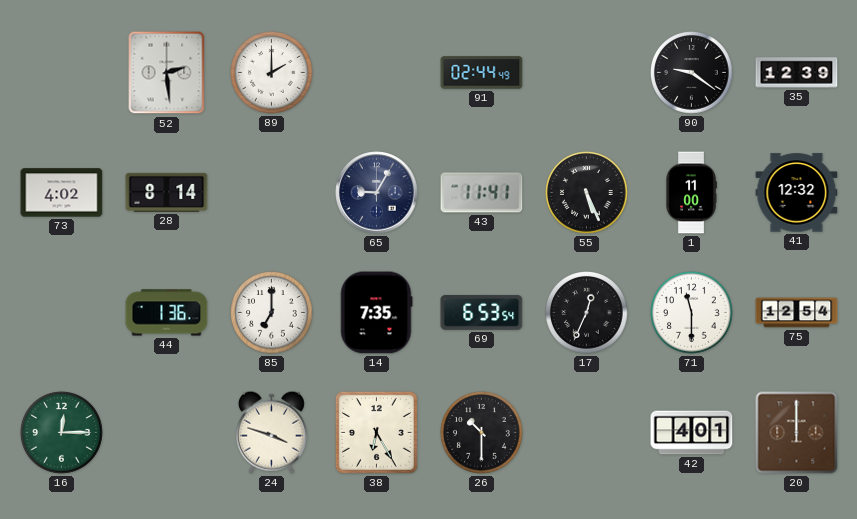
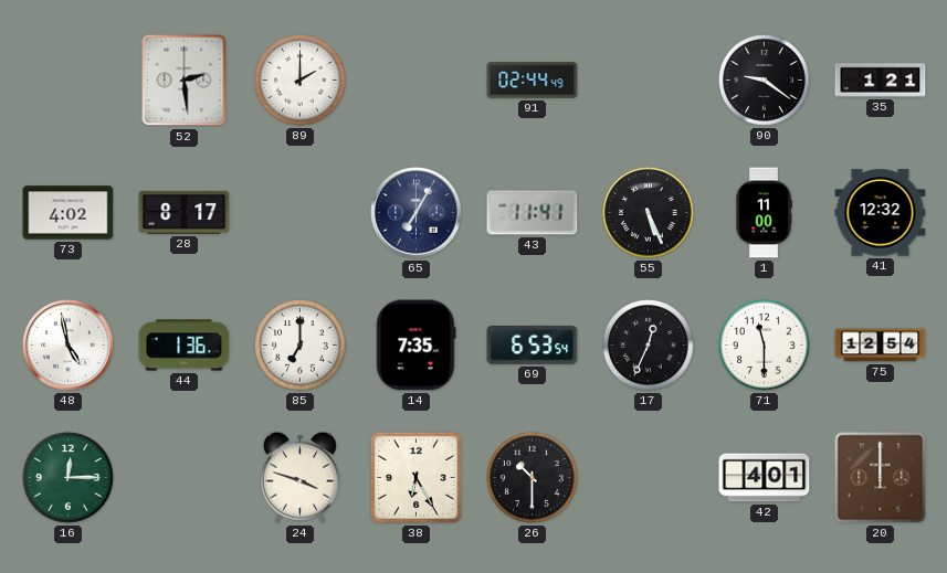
35: 12:39 -> 1:21
28: 8:14 -> 8:17
65: 9:05 -> 7:05
48: none -> 4:58
